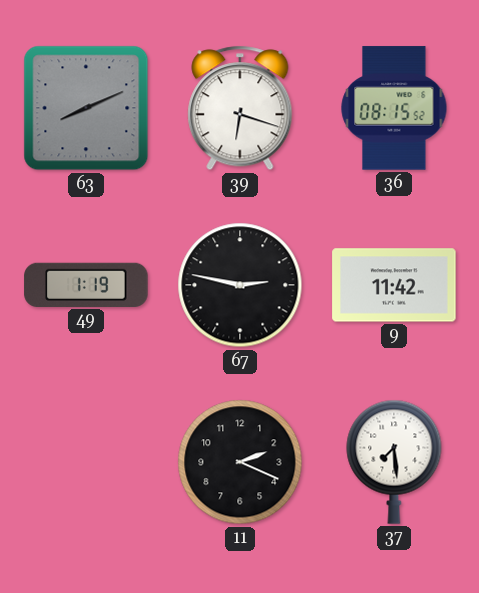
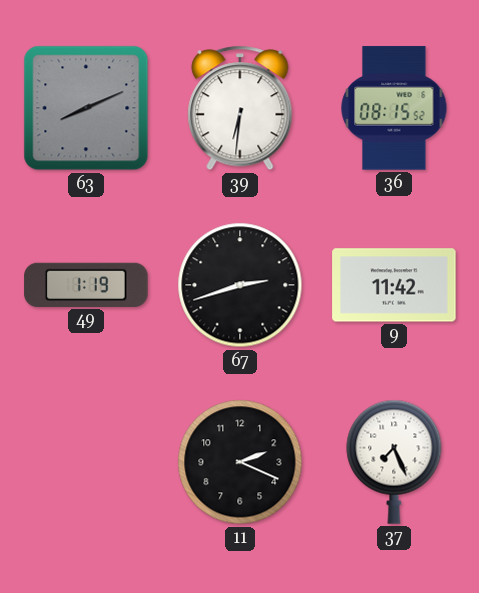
39: 6:18 -> 6:31
67: 2:47 -> 2:42
37: 7:29 -> 7:26
